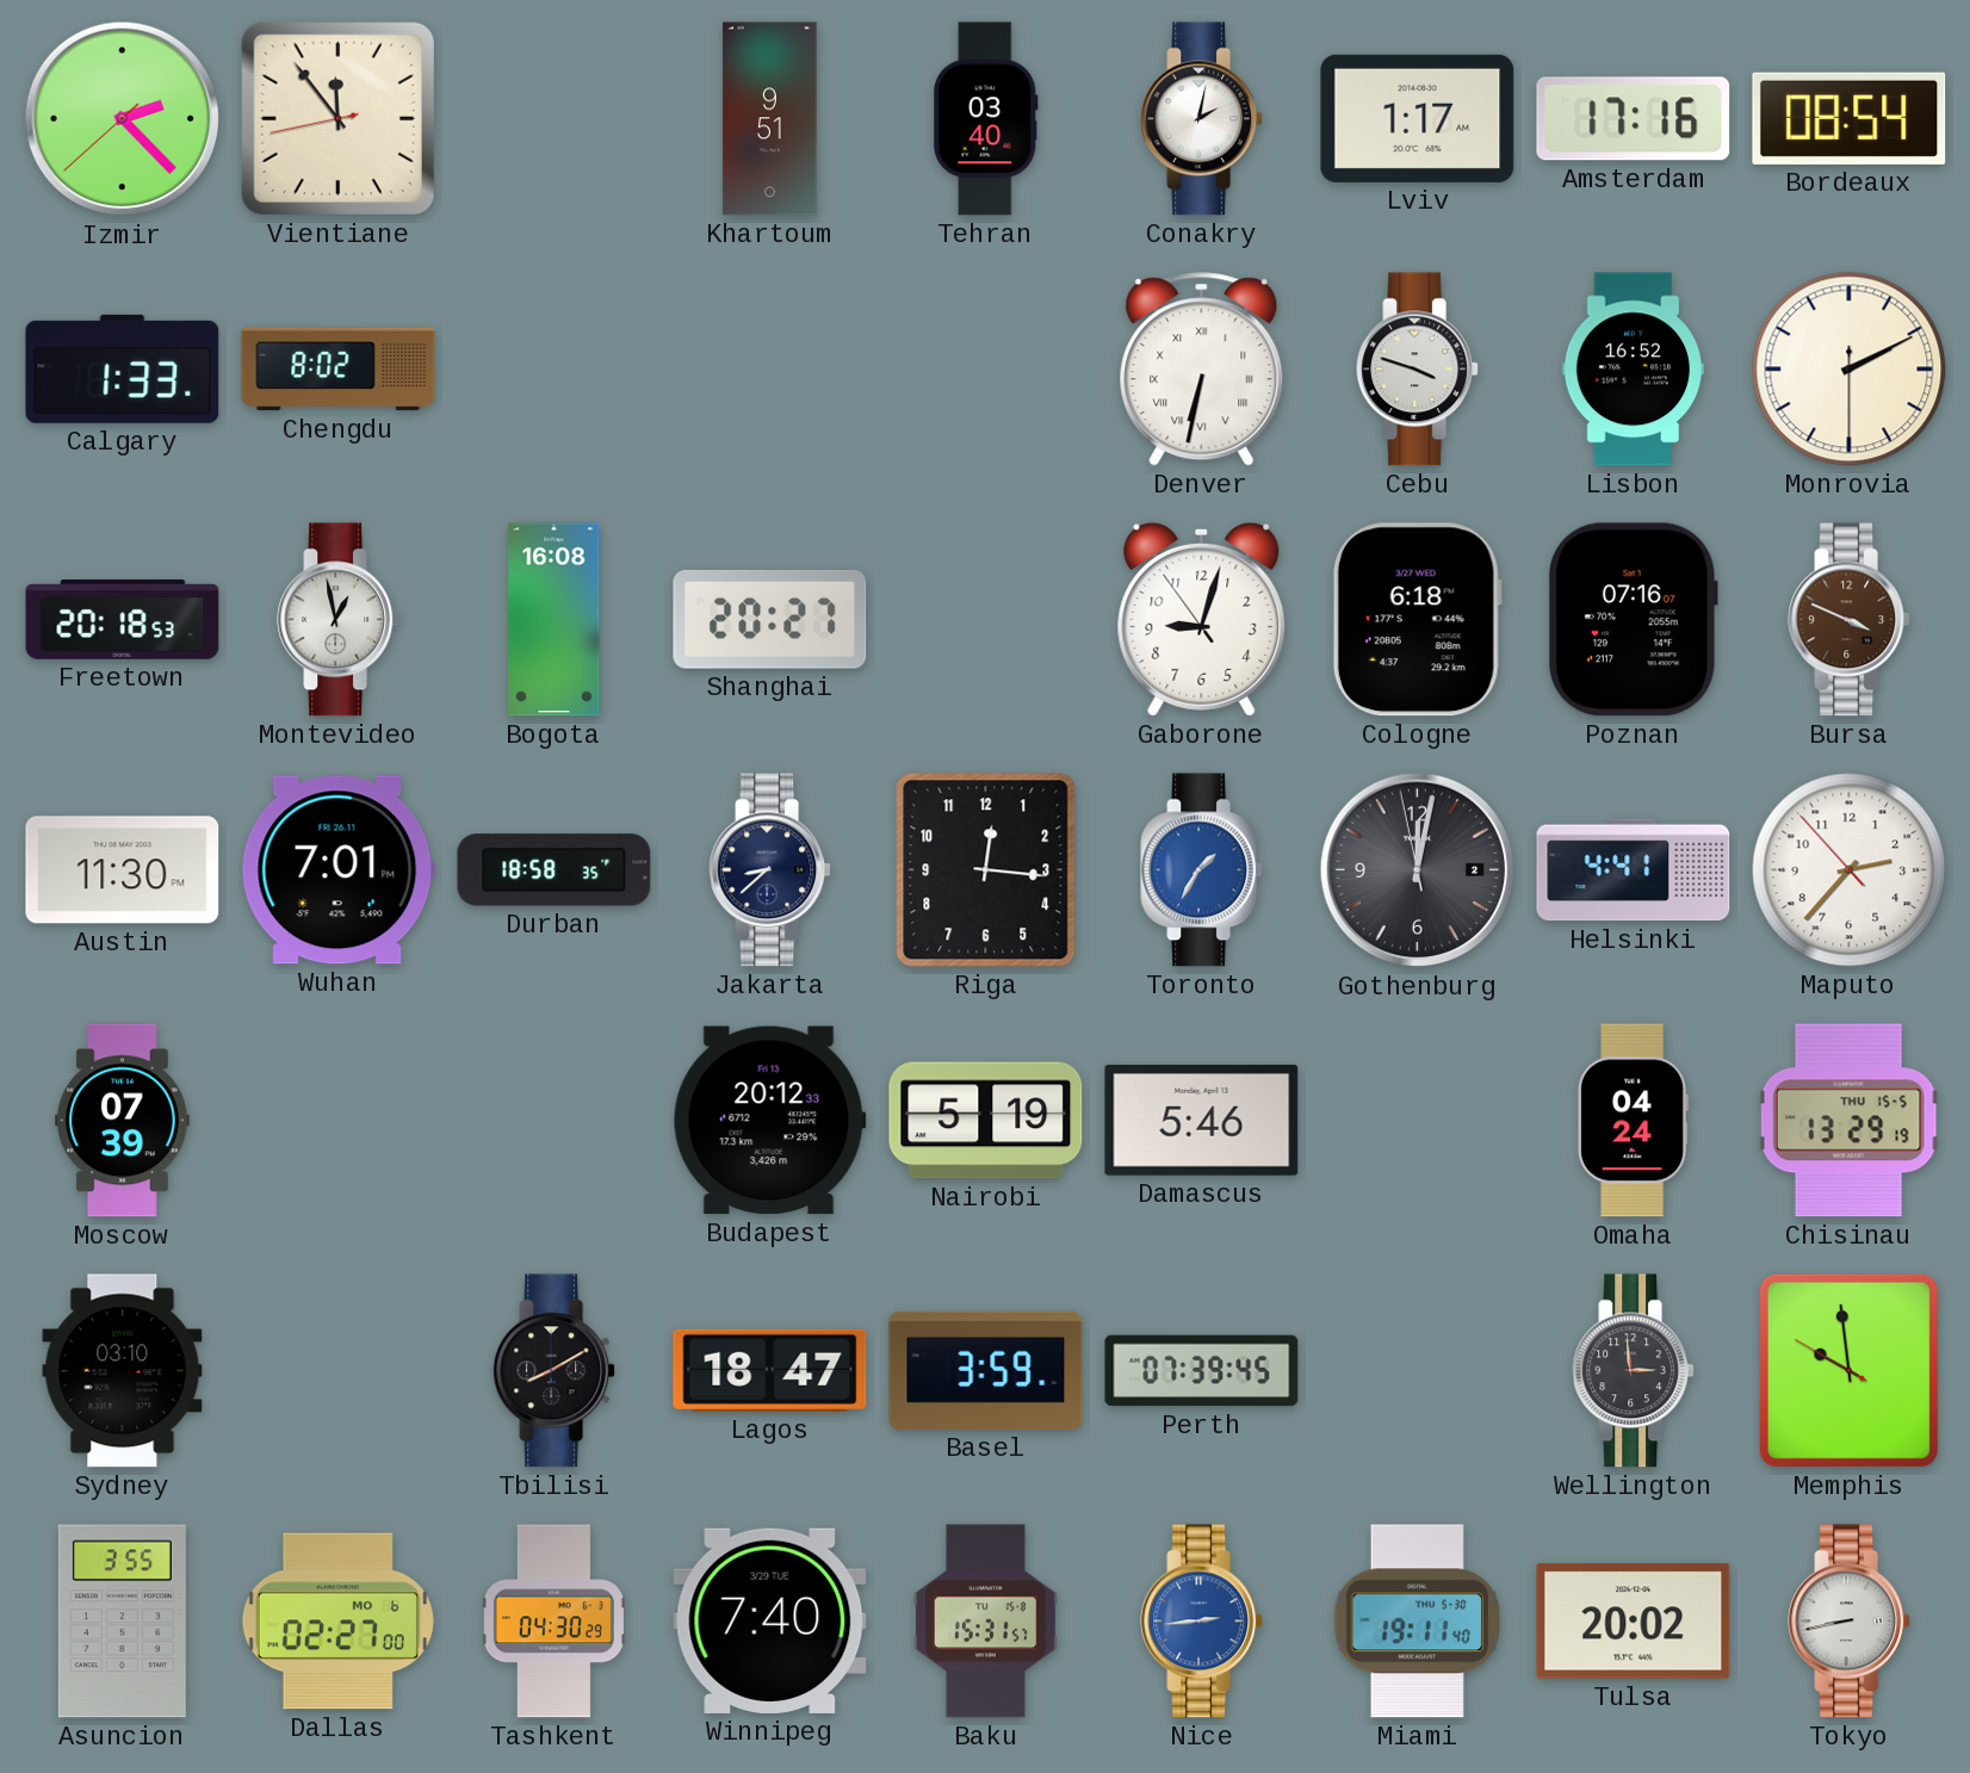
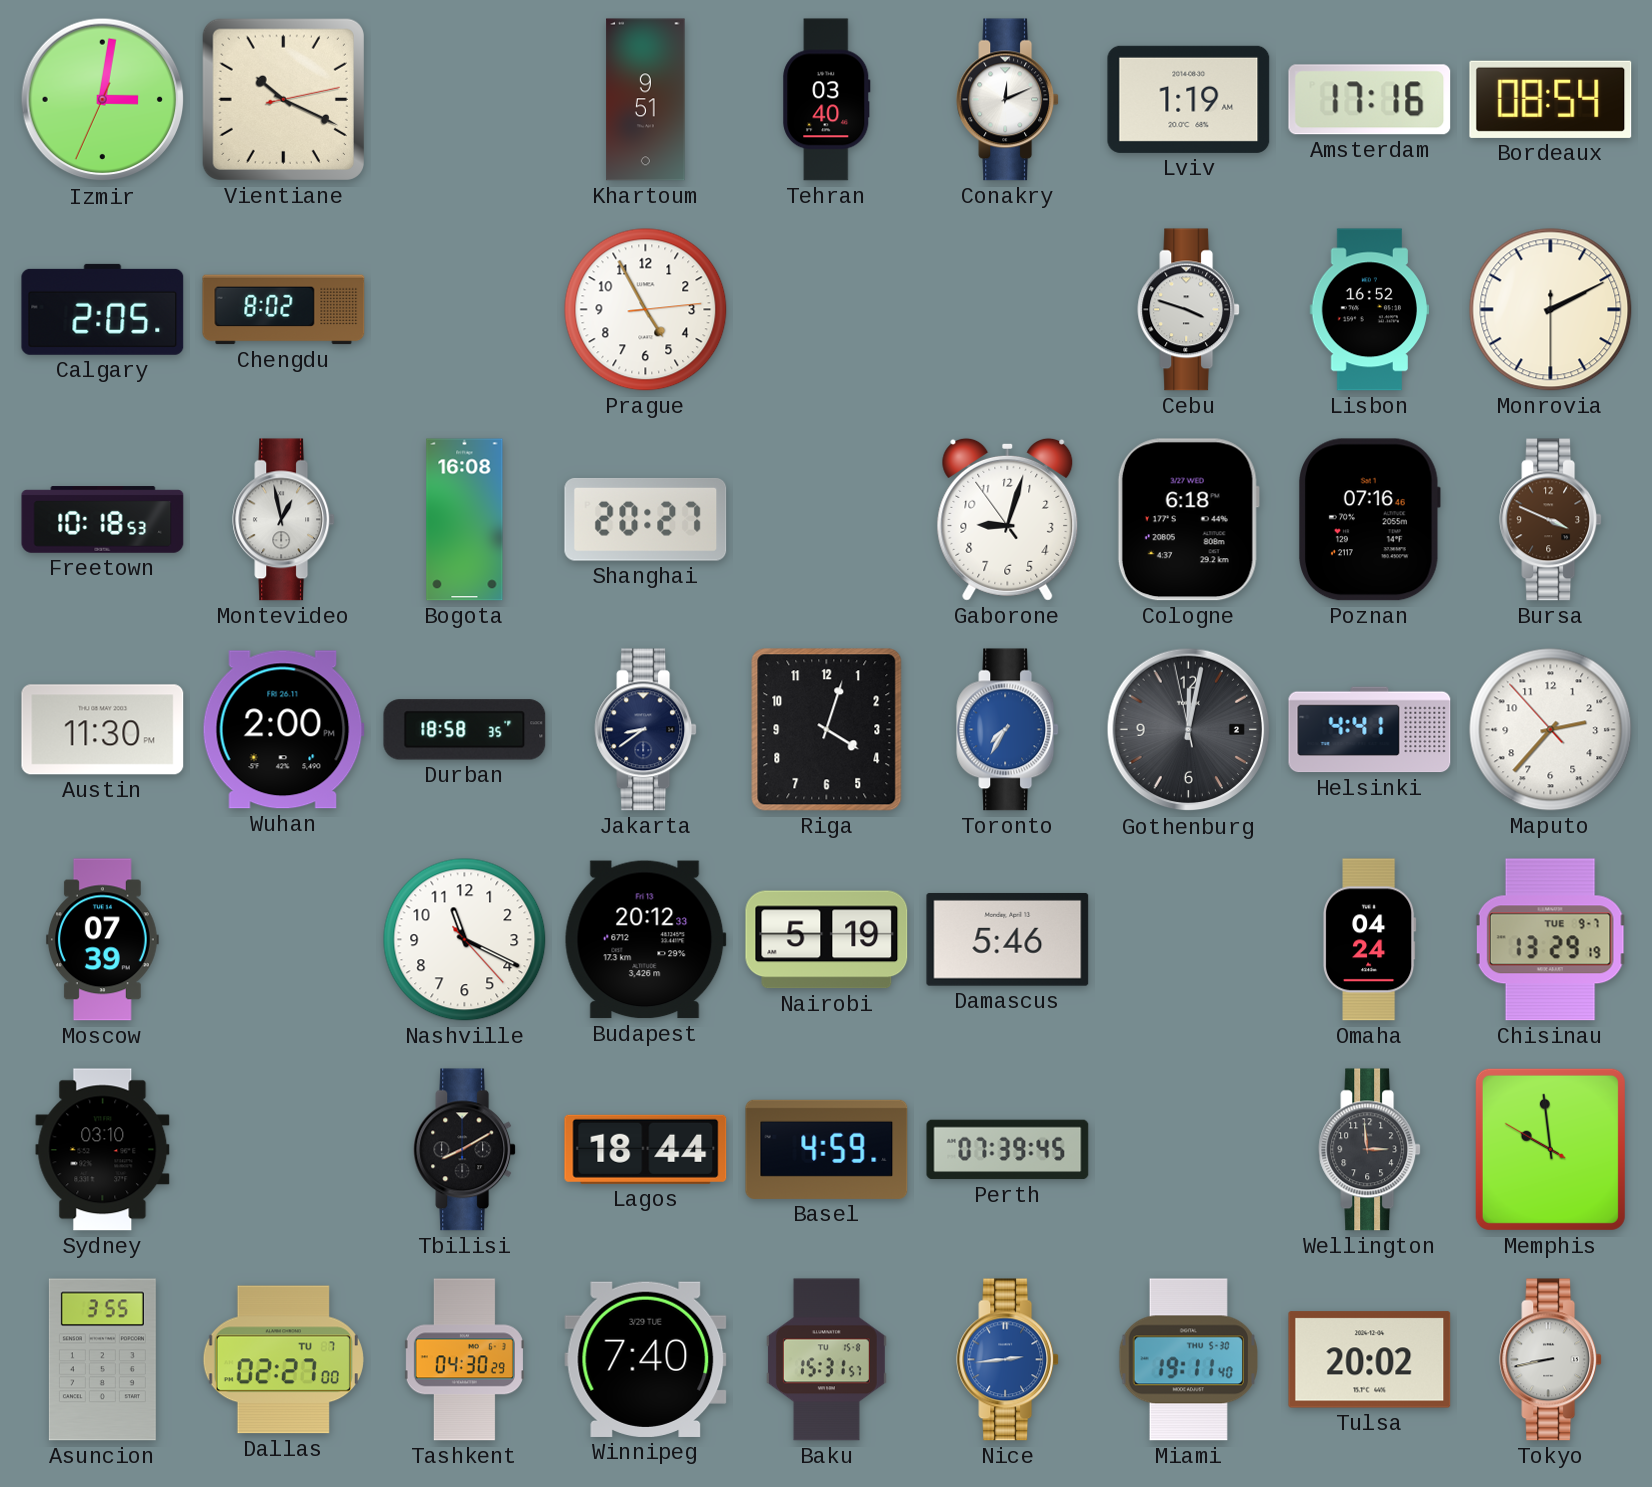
Izmir: 2:22 -> 3:01
Vientiane: 11:53 -> 10:19
Conakry: 2:02 -> 12:11
Lviv: 1:17 -> 1:19
Calgary: 1:33 -> 2:05
Prague: none -> 4:55
Denver: 6:32 -> none
Freetown: 20:18 -> 10:18
Poznan: 07:16:07 -> 07:16:46
Wuhan: 7:01 -> 2:00
Jakarta: 8:38 -> 8:39
Riga: 12:16 -> 4:03
Toronto: 1:35 -> 7:35
Nashville: none -> 11:19
Chisinau date: THU 15-5 -> TUE 9-7
Lagos: 18:47 -> 18:44
Basel: 3:59 -> 4:59
Dallas date: MO 6 -> TU 7
